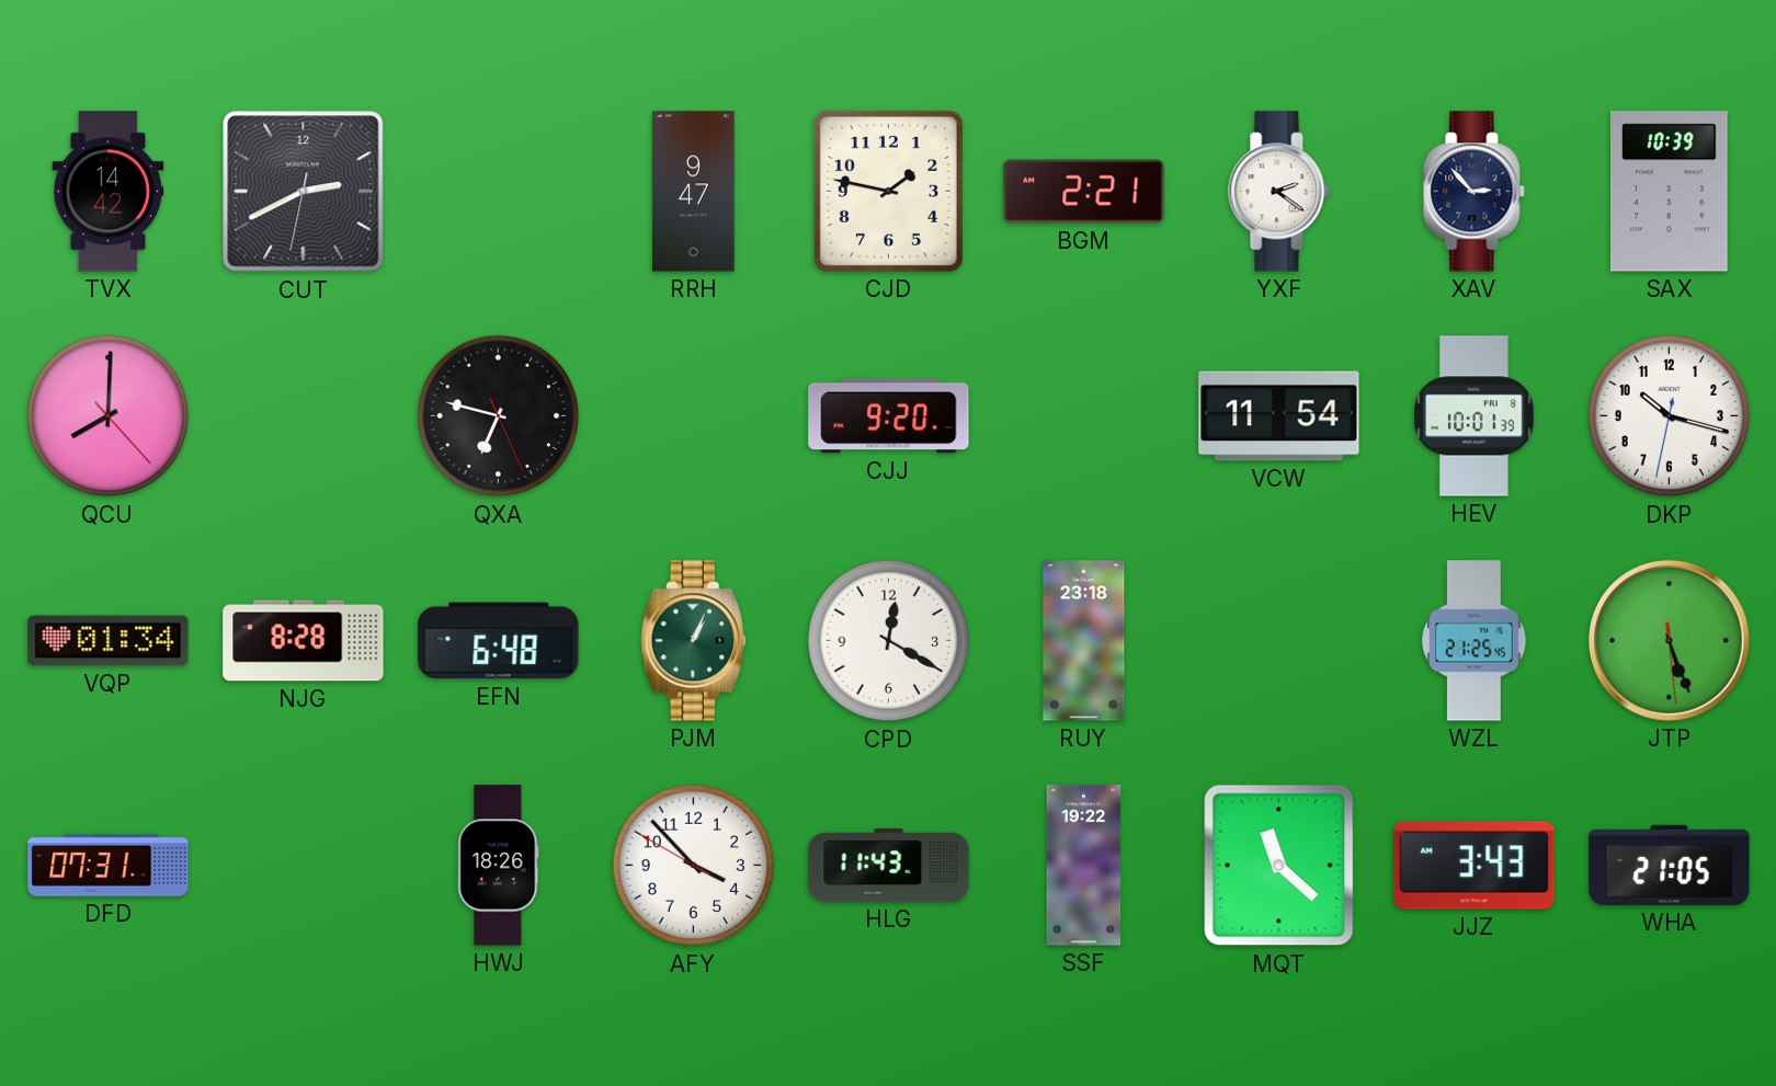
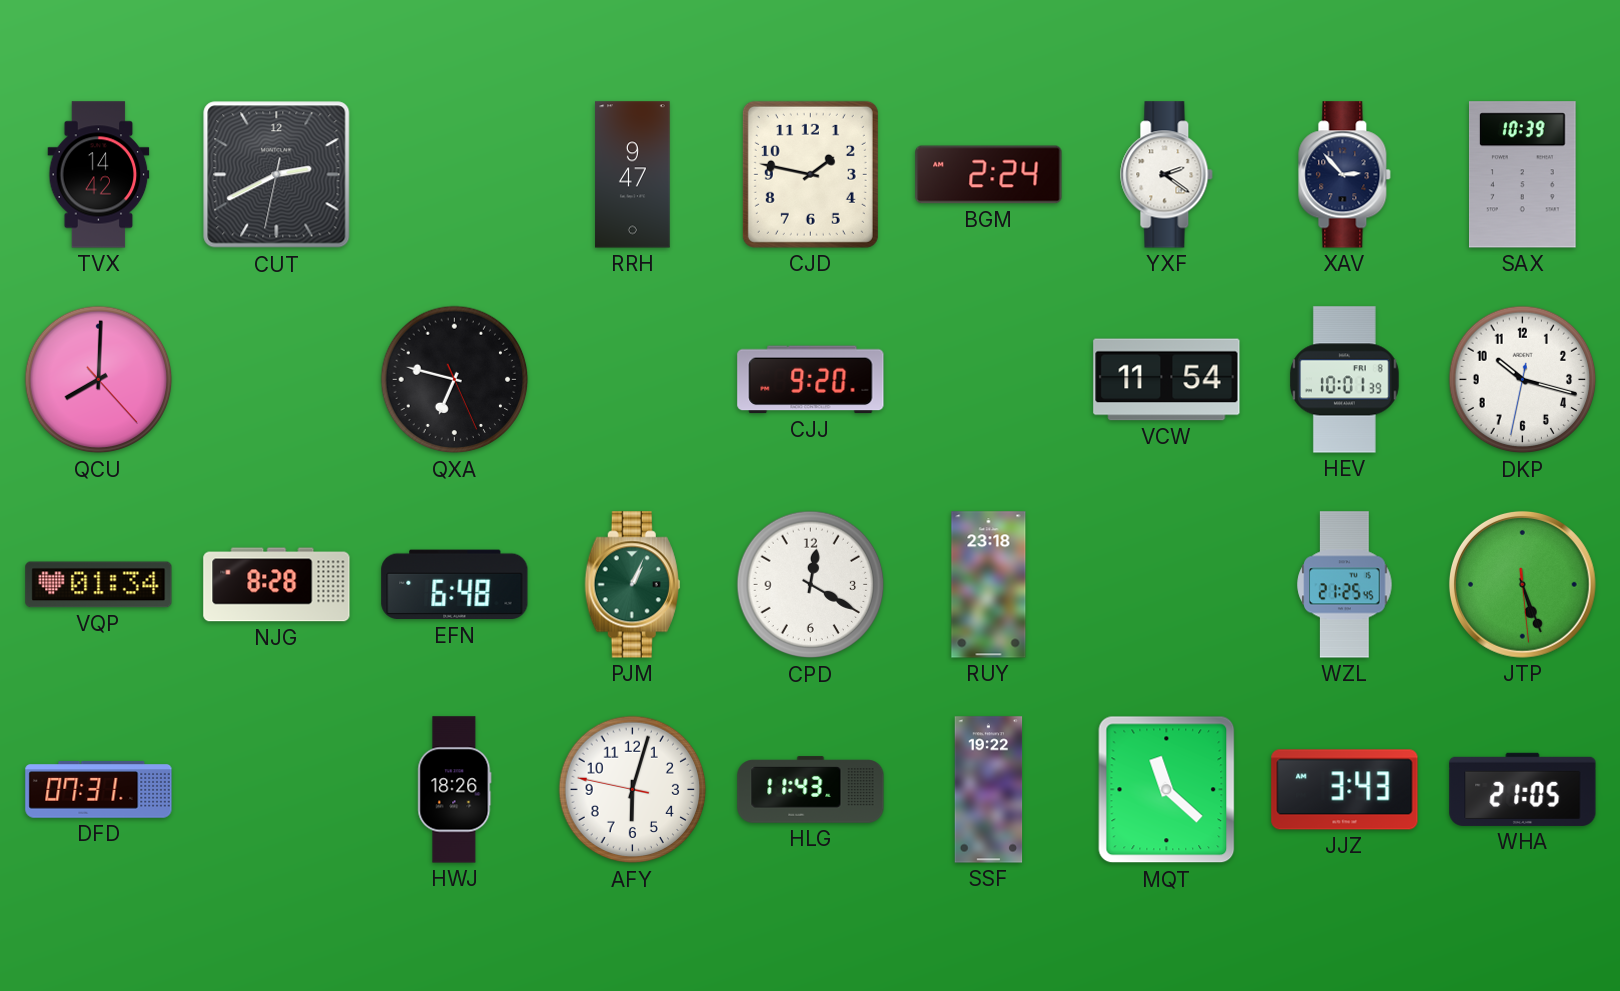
BGM: 2:21 -> 2:24
AFY: 3:52 -> 6:02
